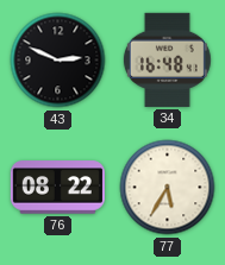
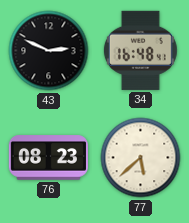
76: 08:22 -> 08:23
77: 5:35 -> 5:38
